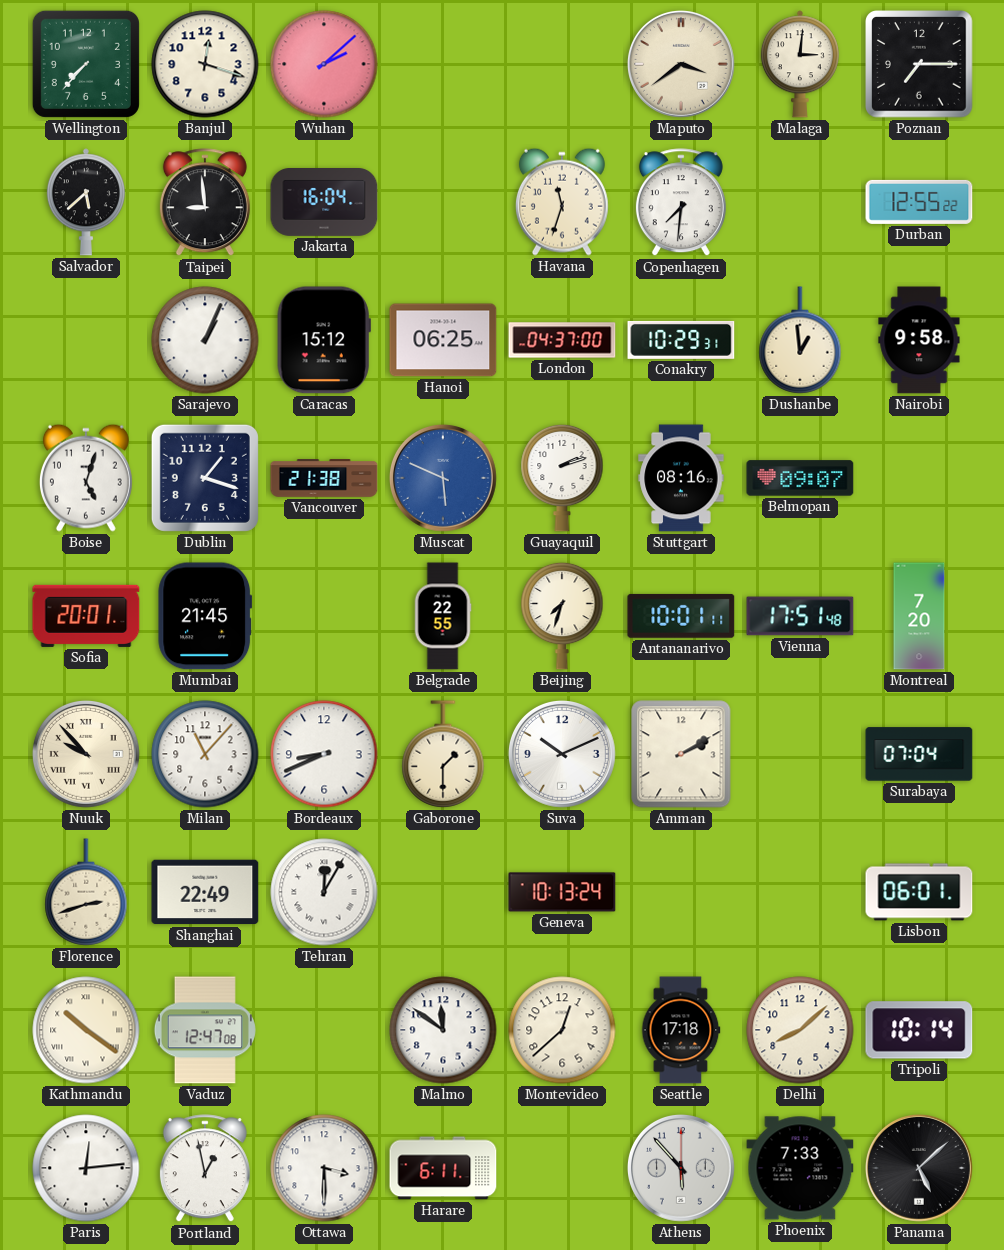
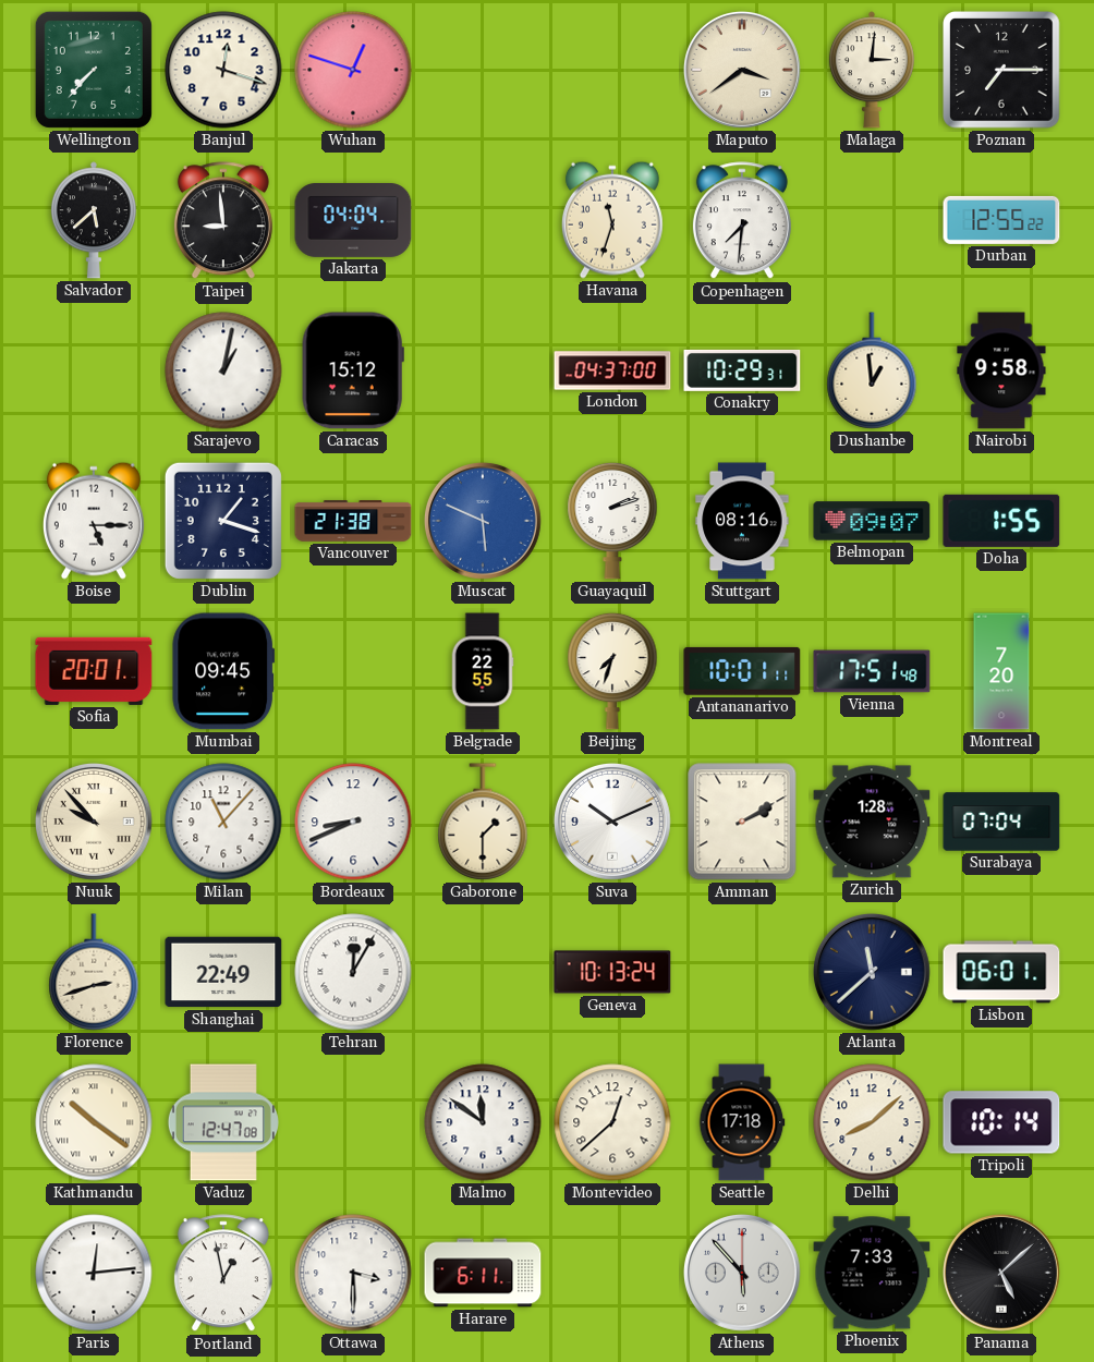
Wuhan: 2:08 -> 12:48
Jakarta: 16:04 -> 04:04
Sarajevo: 1:04 -> 1:02
Hanoi: 06:25 -> none
Boise: 5:03 -> 5:15
Doha: none -> 1:55
Mumbai: 21:45 -> 09:45
Zurich: none -> 1:28
Atlanta: none -> 11:38
